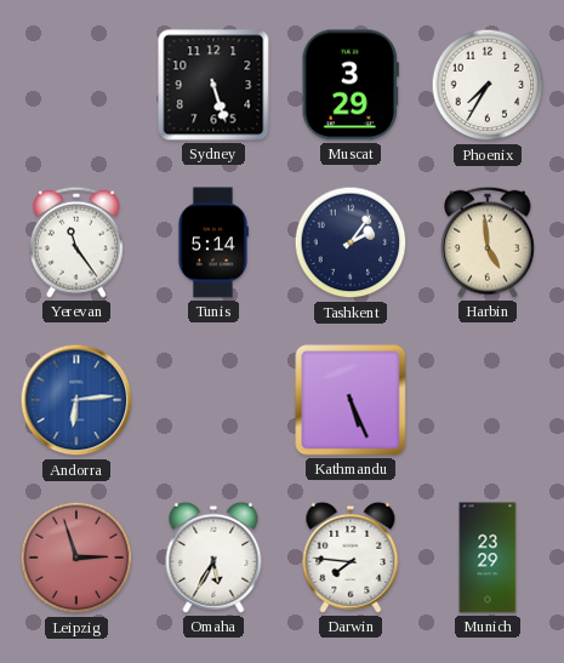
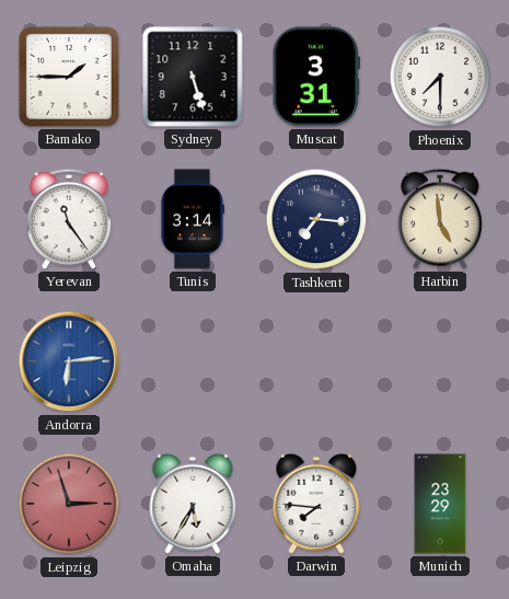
Bamako: none -> 1:45
Muscat: 3:29 -> 3:31
Phoenix: 7:35 -> 7:30
Tunis: 5:14 -> 3:14
Tashkent: 2:06 -> 7:16
Kathmandu: 5:26 -> none
